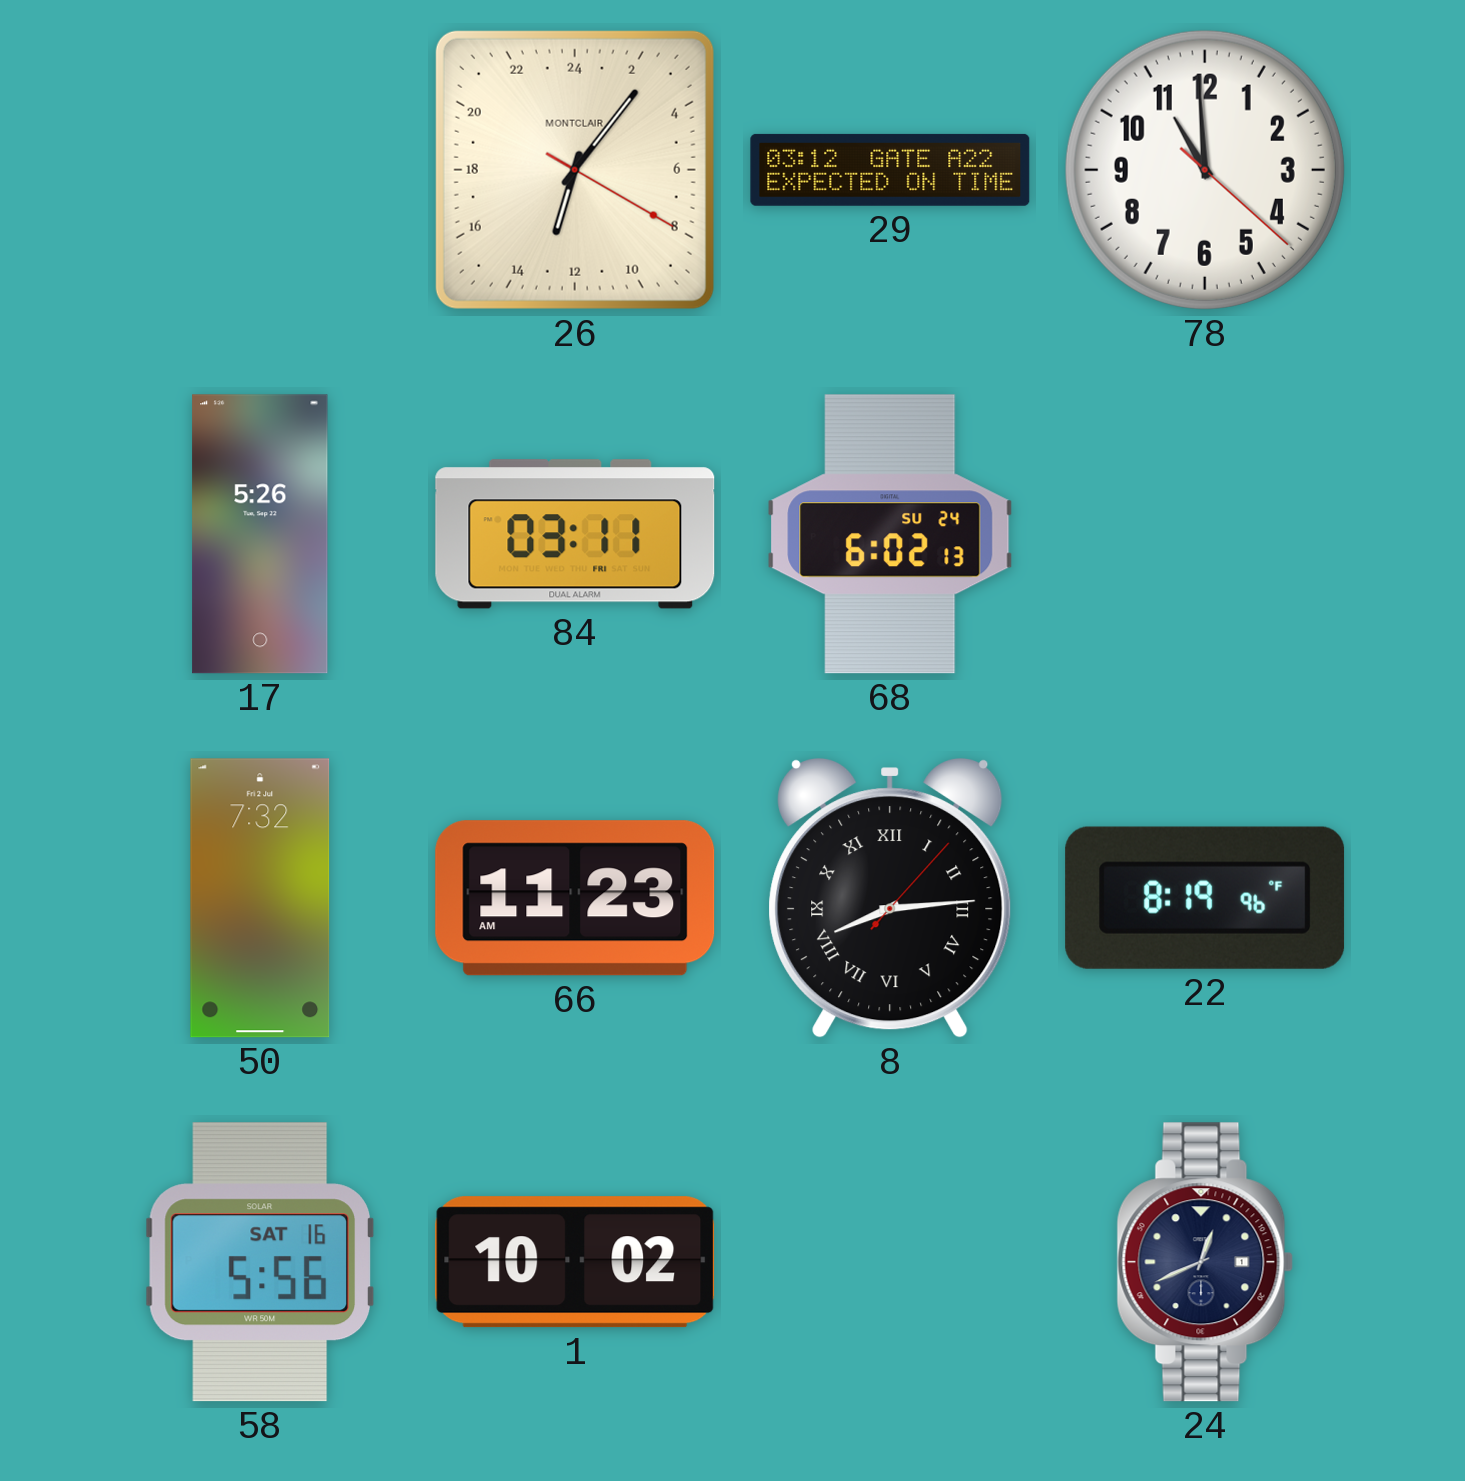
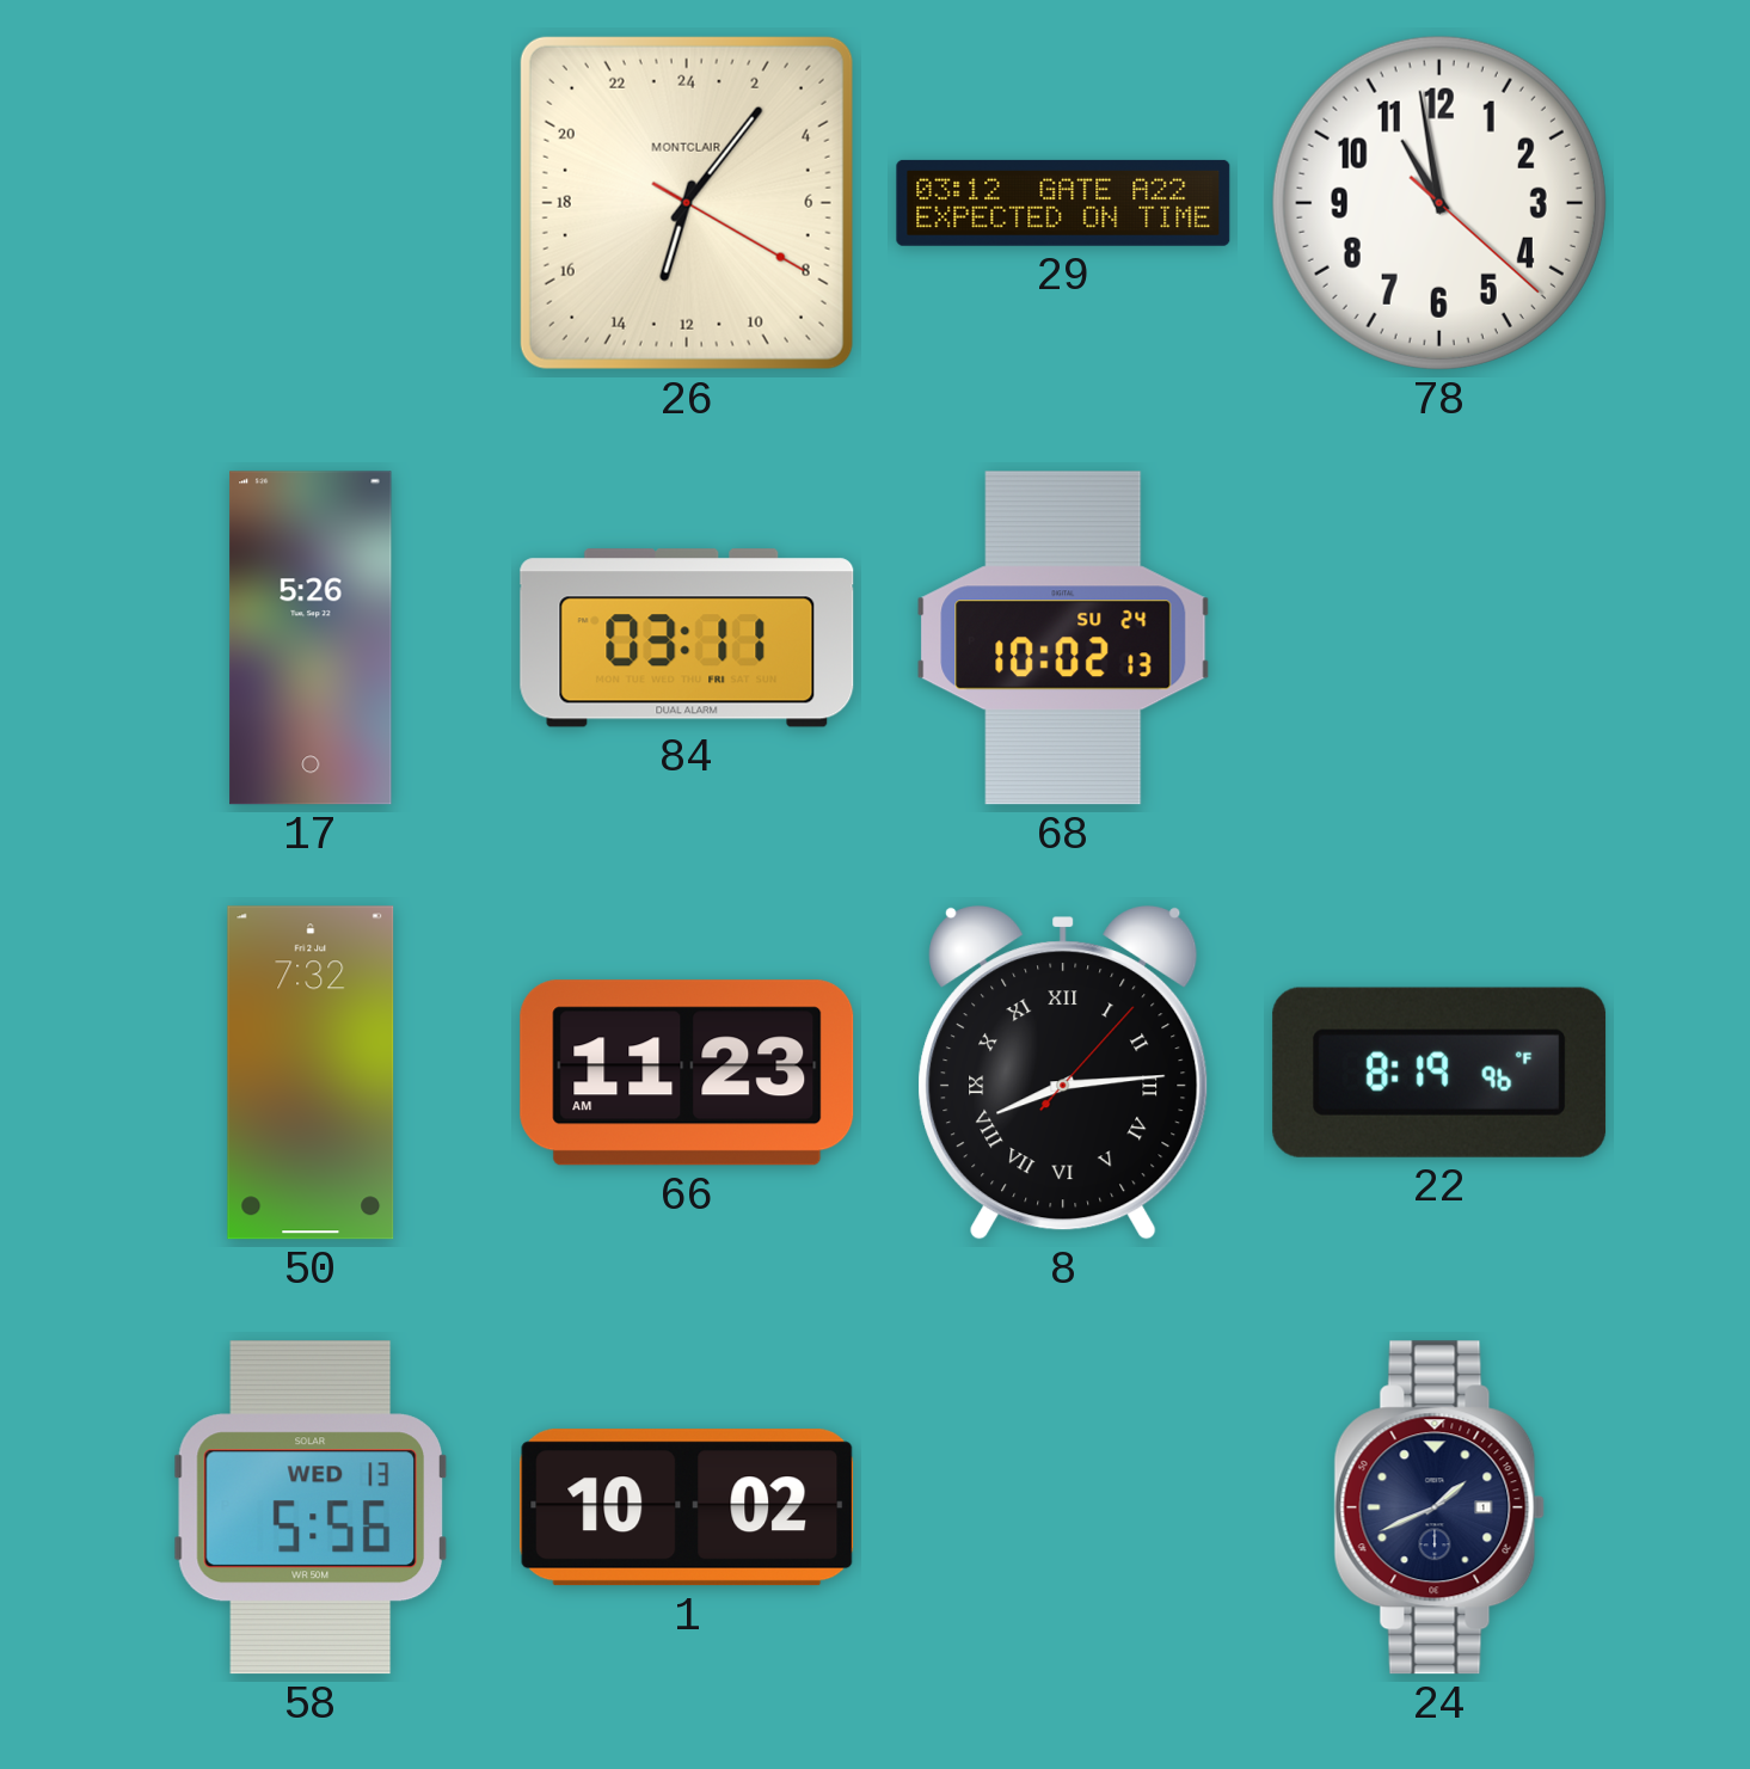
78: 10:59 -> 10:58
68: 6:02 -> 10:02
58 date: SAT 16 -> WED 13
24: 12:41 -> 1:41
